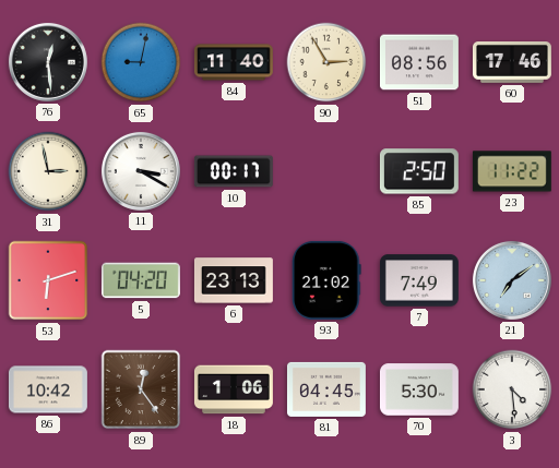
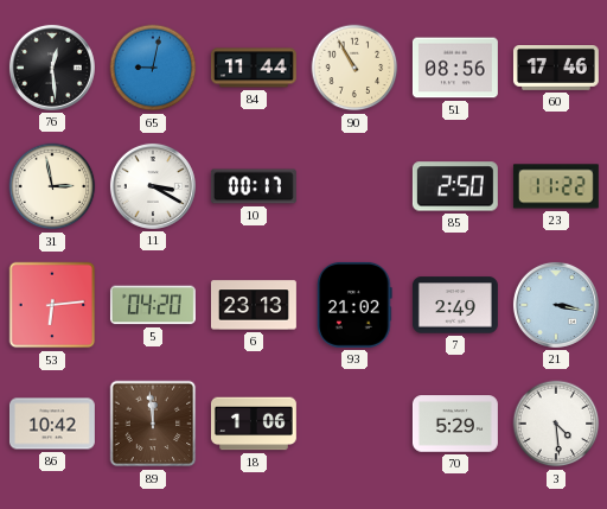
84: 11:40 -> 11:44
90: 2:55 -> 10:55
53: 6:12 -> 6:14
7: 7:49 -> 2:49
21: 7:09 -> 3:17
89: 12:24 -> 11:59
81: 04:45 -> none
70: 5:30 -> 5:29
